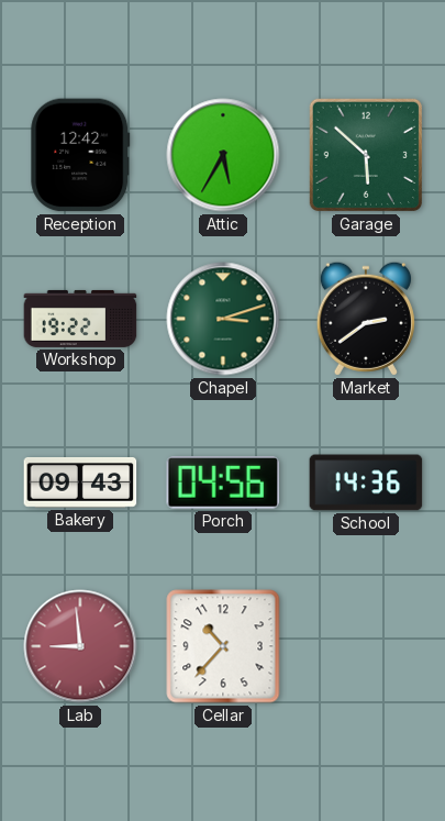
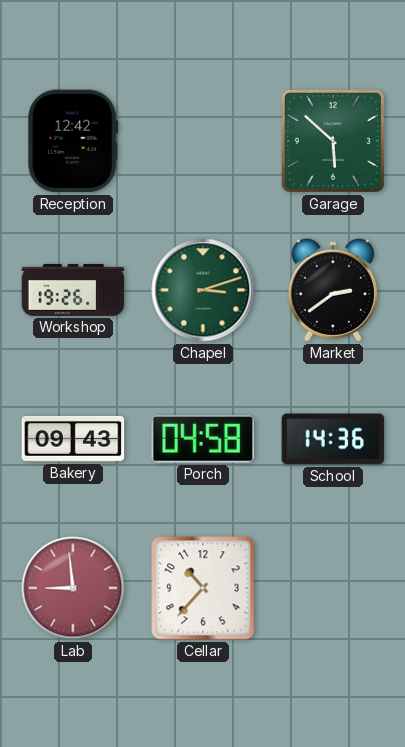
Attic: 5:35 -> none
Workshop: 19:22 -> 19:26
Porch: 04:56 -> 04:58
